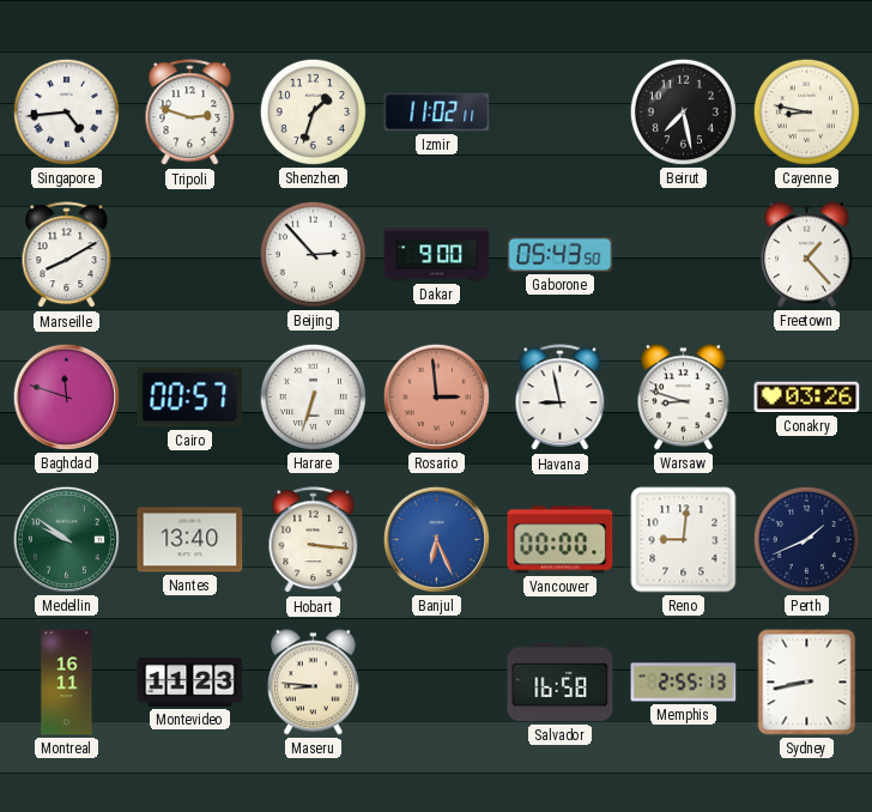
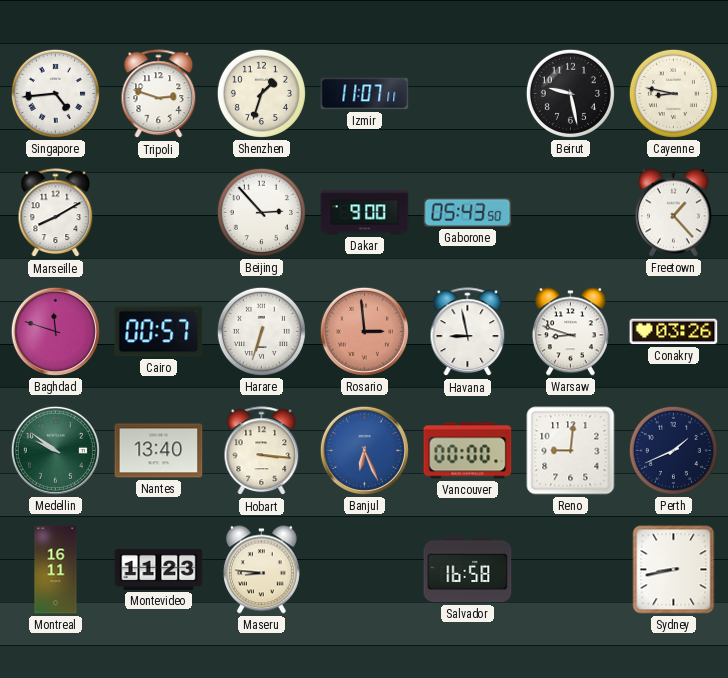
Izmir: 11:02 -> 11:07
Beirut: 7:28 -> 9:28
Memphis: 2:55 -> none
